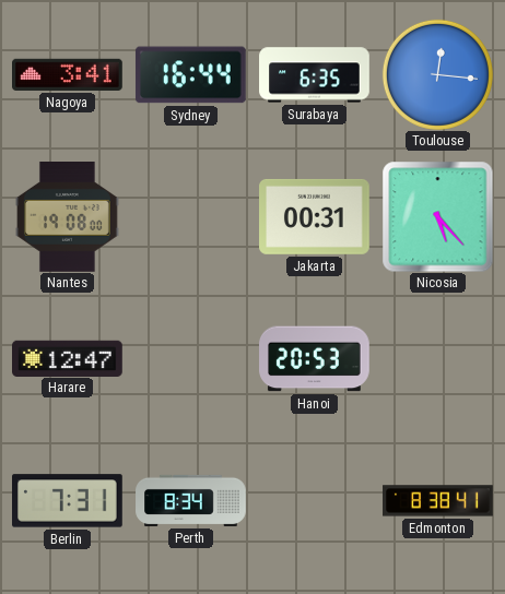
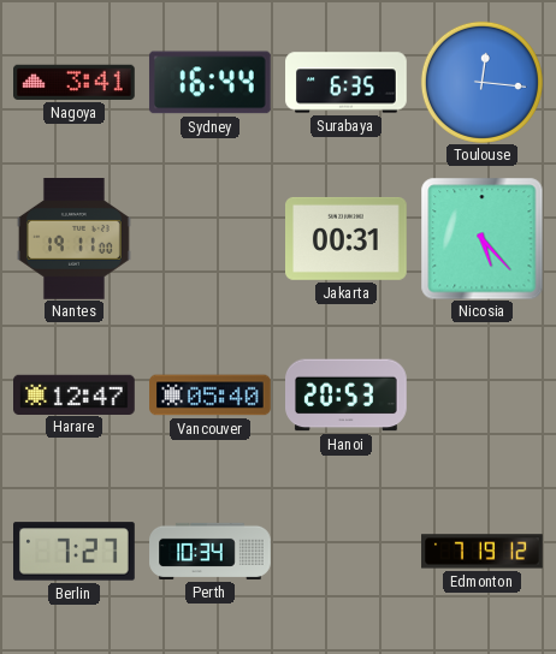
Nantes: 19:08 -> 19:11
Vancouver: none -> 05:40
Berlin: 7:31 -> 7:27
Perth: 8:34 -> 10:34
Edmonton: 8:38 -> 7:19
